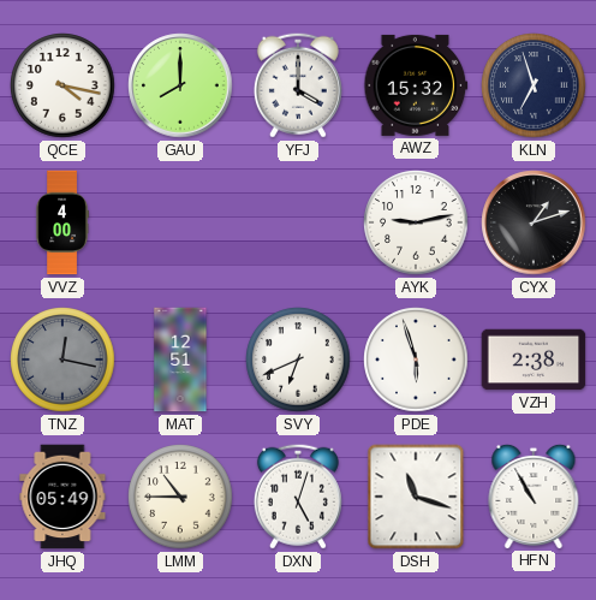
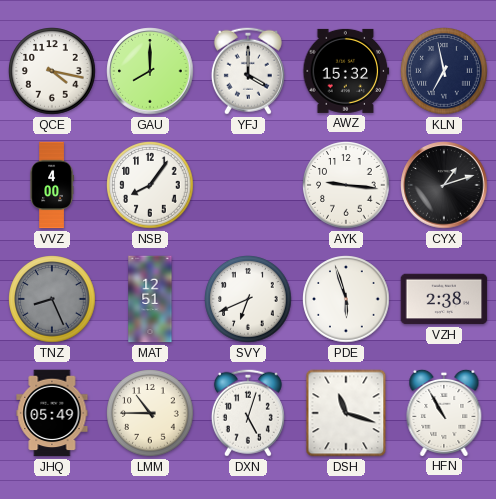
KLN: 6:57 -> 6:58
NSB: none -> 8:06
AYK: 9:13 -> 9:16
TNZ: 12:17 -> 8:26
